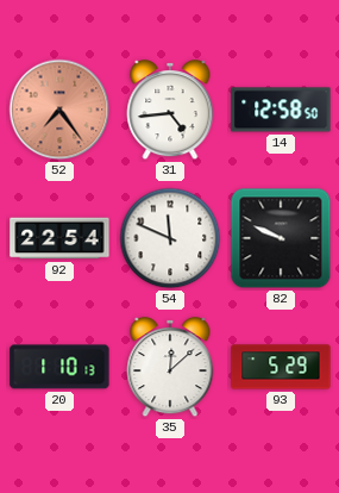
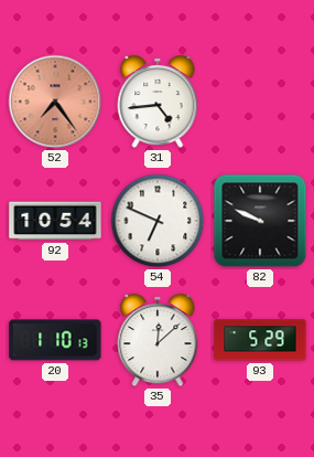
14: 12:58 -> none
92: 22:54 -> 10:54
54: 11:49 -> 6:49
